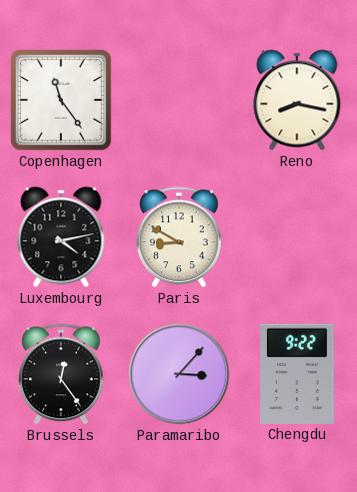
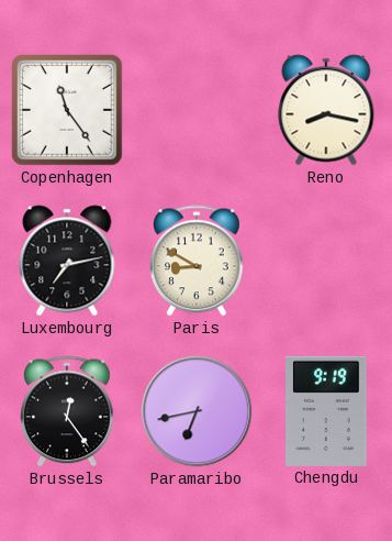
Luxembourg: 4:13 -> 7:13
Paramaribo: 3:07 -> 6:43
Chengdu: 9:22 -> 9:19
